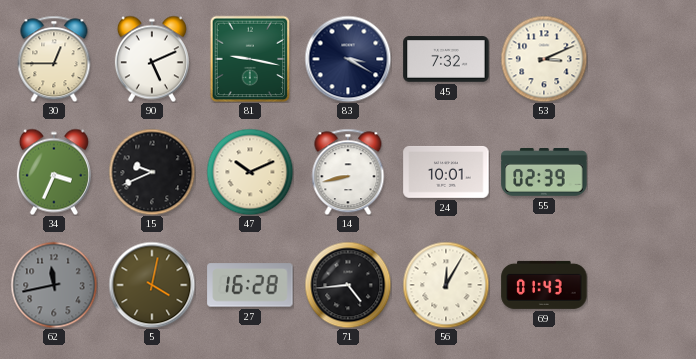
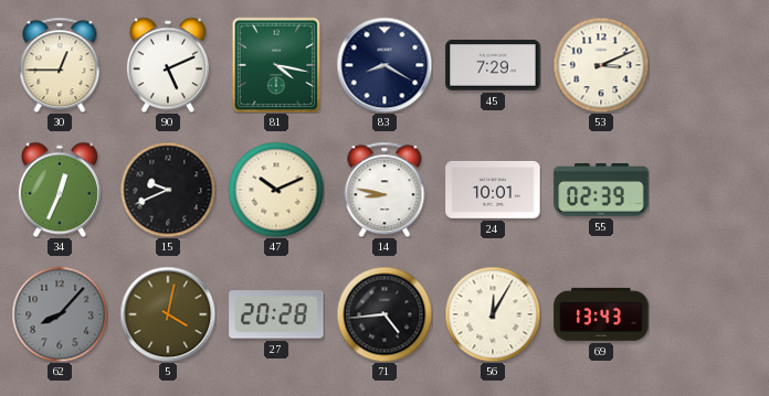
81: 9:17 -> 4:17
83: 3:20 -> 8:20
45: 7:32 -> 7:29
34: 3:34 -> 12:34
14: 8:43 -> 8:47
62: 11:43 -> 8:07
27: 16:28 -> 20:28
69: 01:43 -> 13:43
